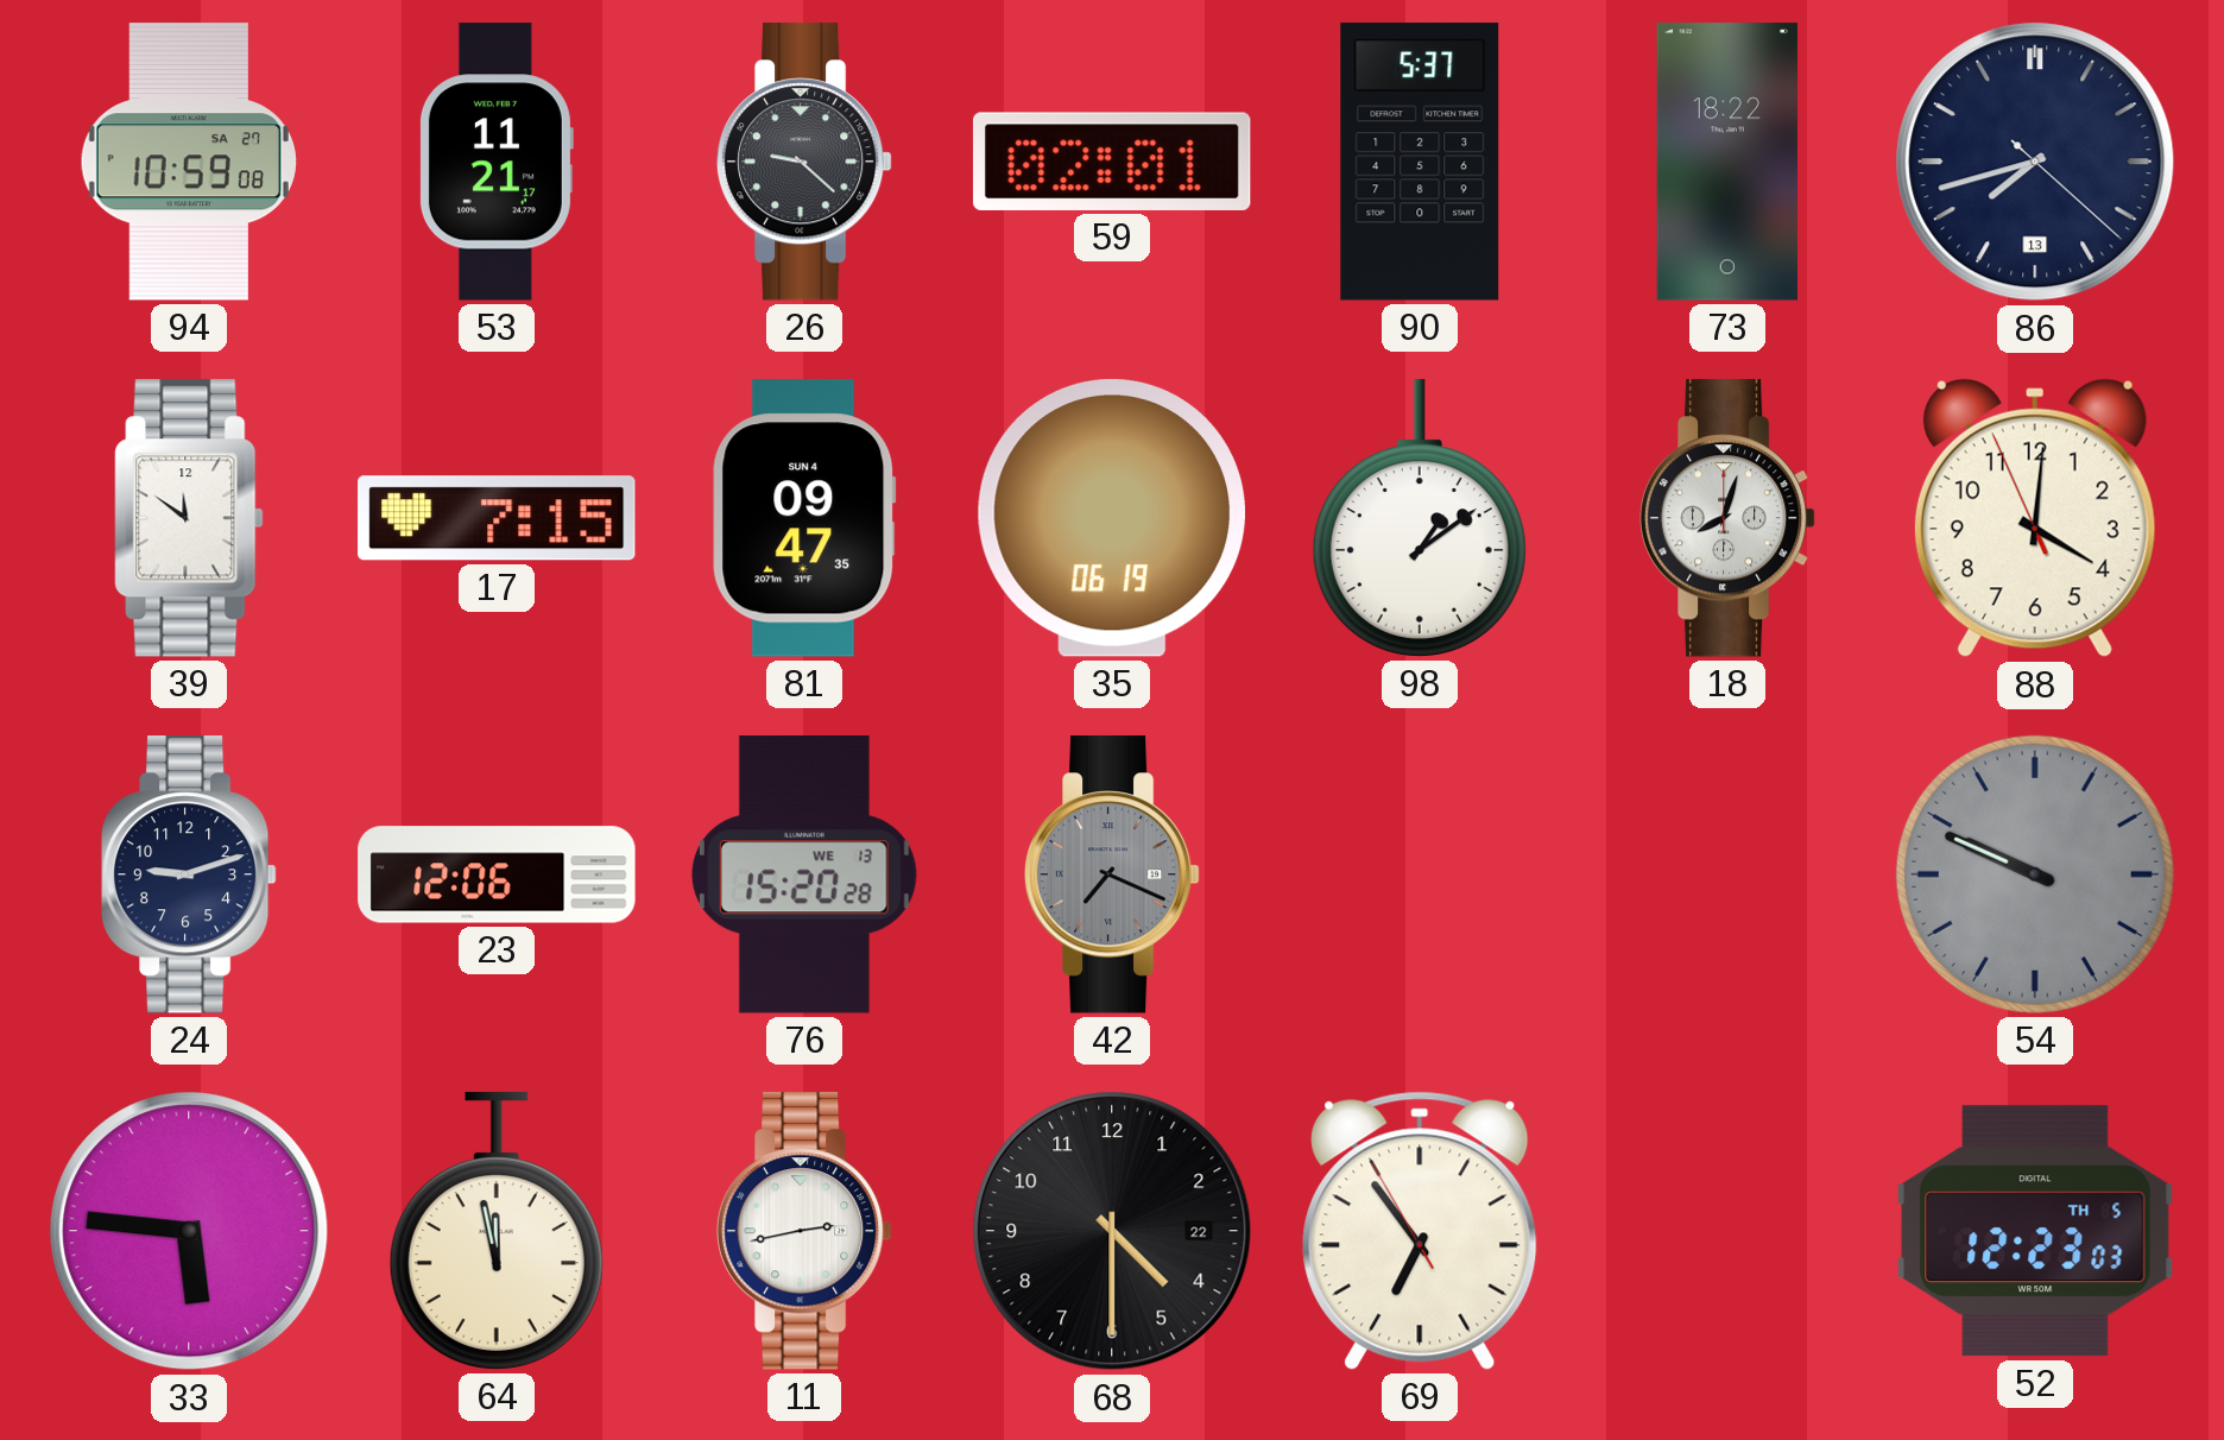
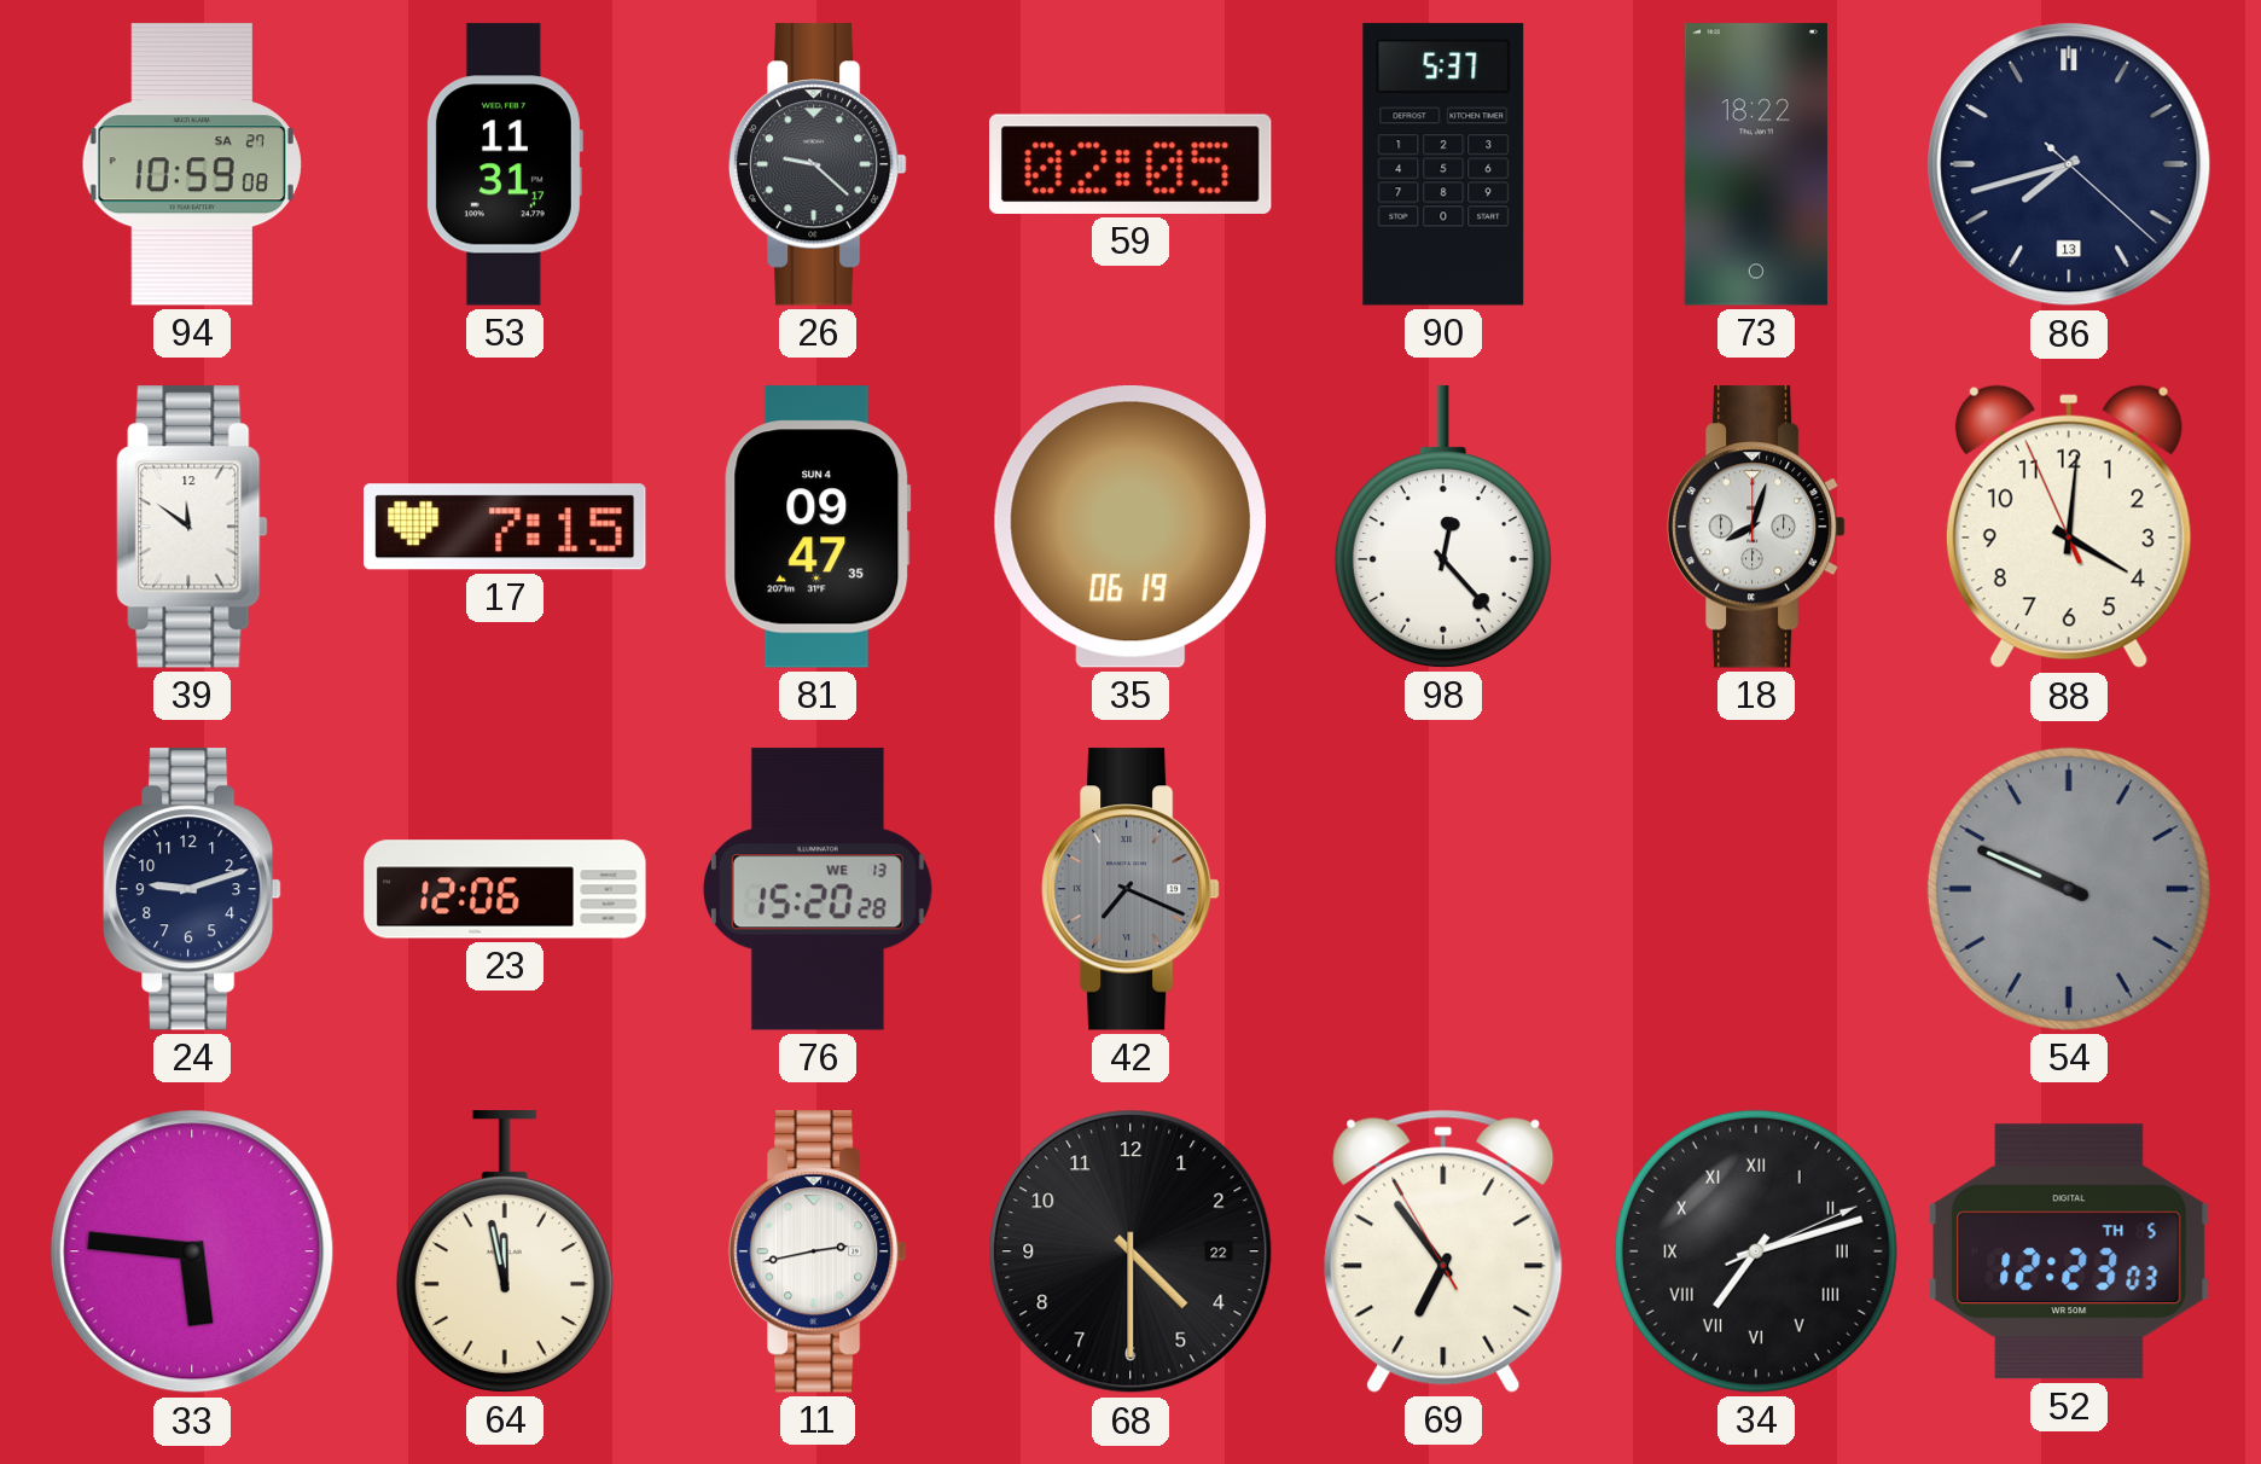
53: 11:21 -> 11:31
59: 02:01 -> 02:05
98: 1:09 -> 12:23
34: none -> 7:12
